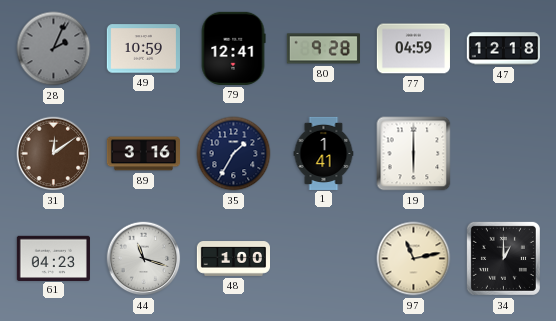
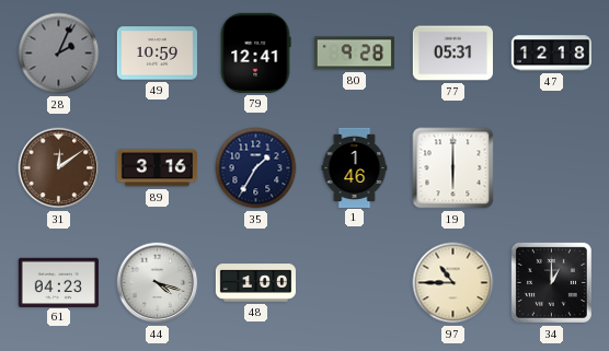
77: 04:59 -> 05:31
1: 1:41 -> 1:46
44: 11:18 -> 4:18
97: 11:13 -> 10:45
